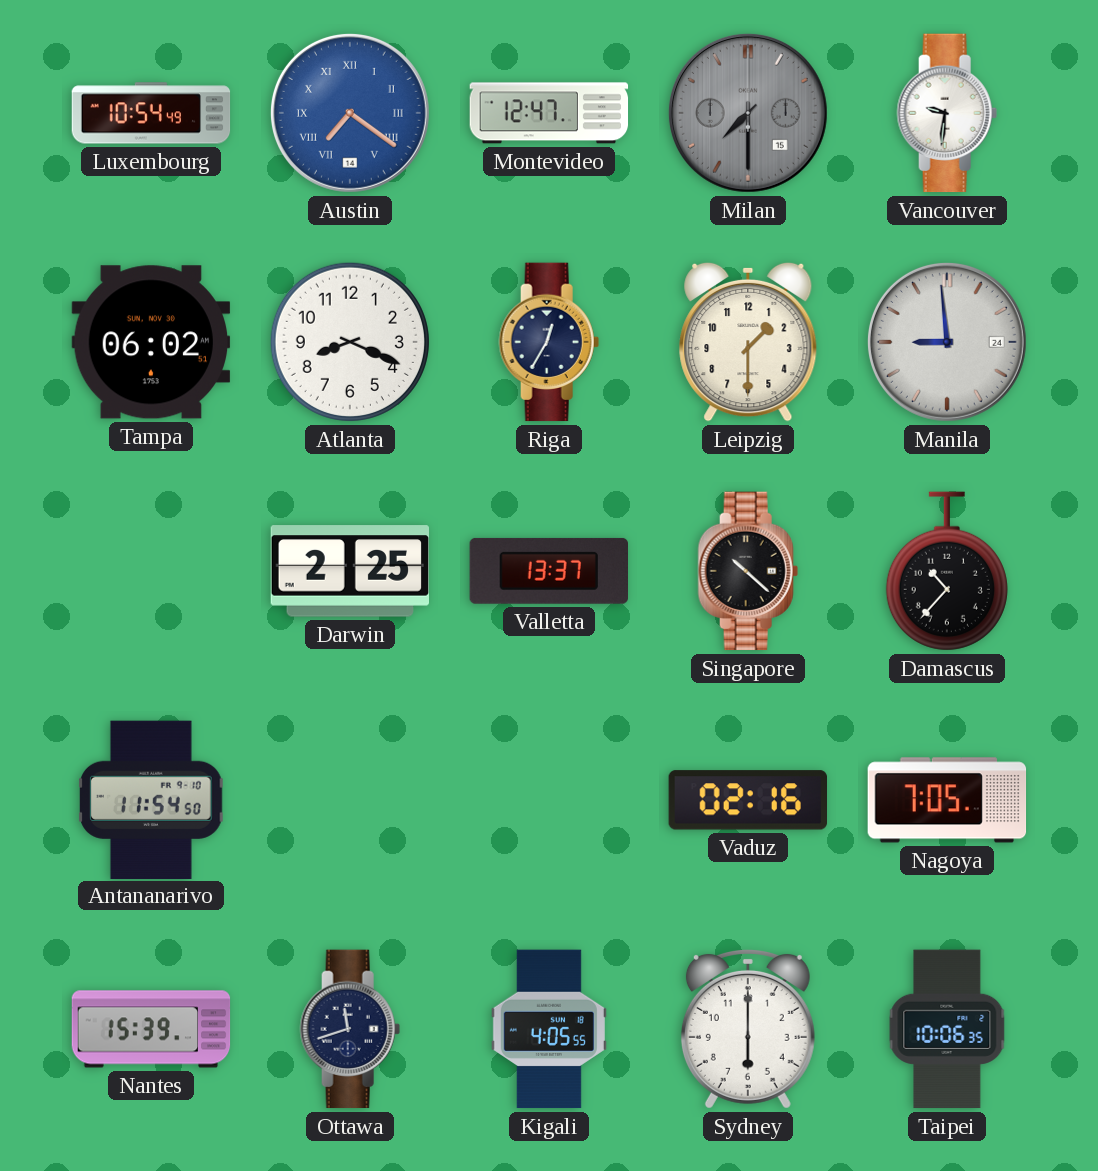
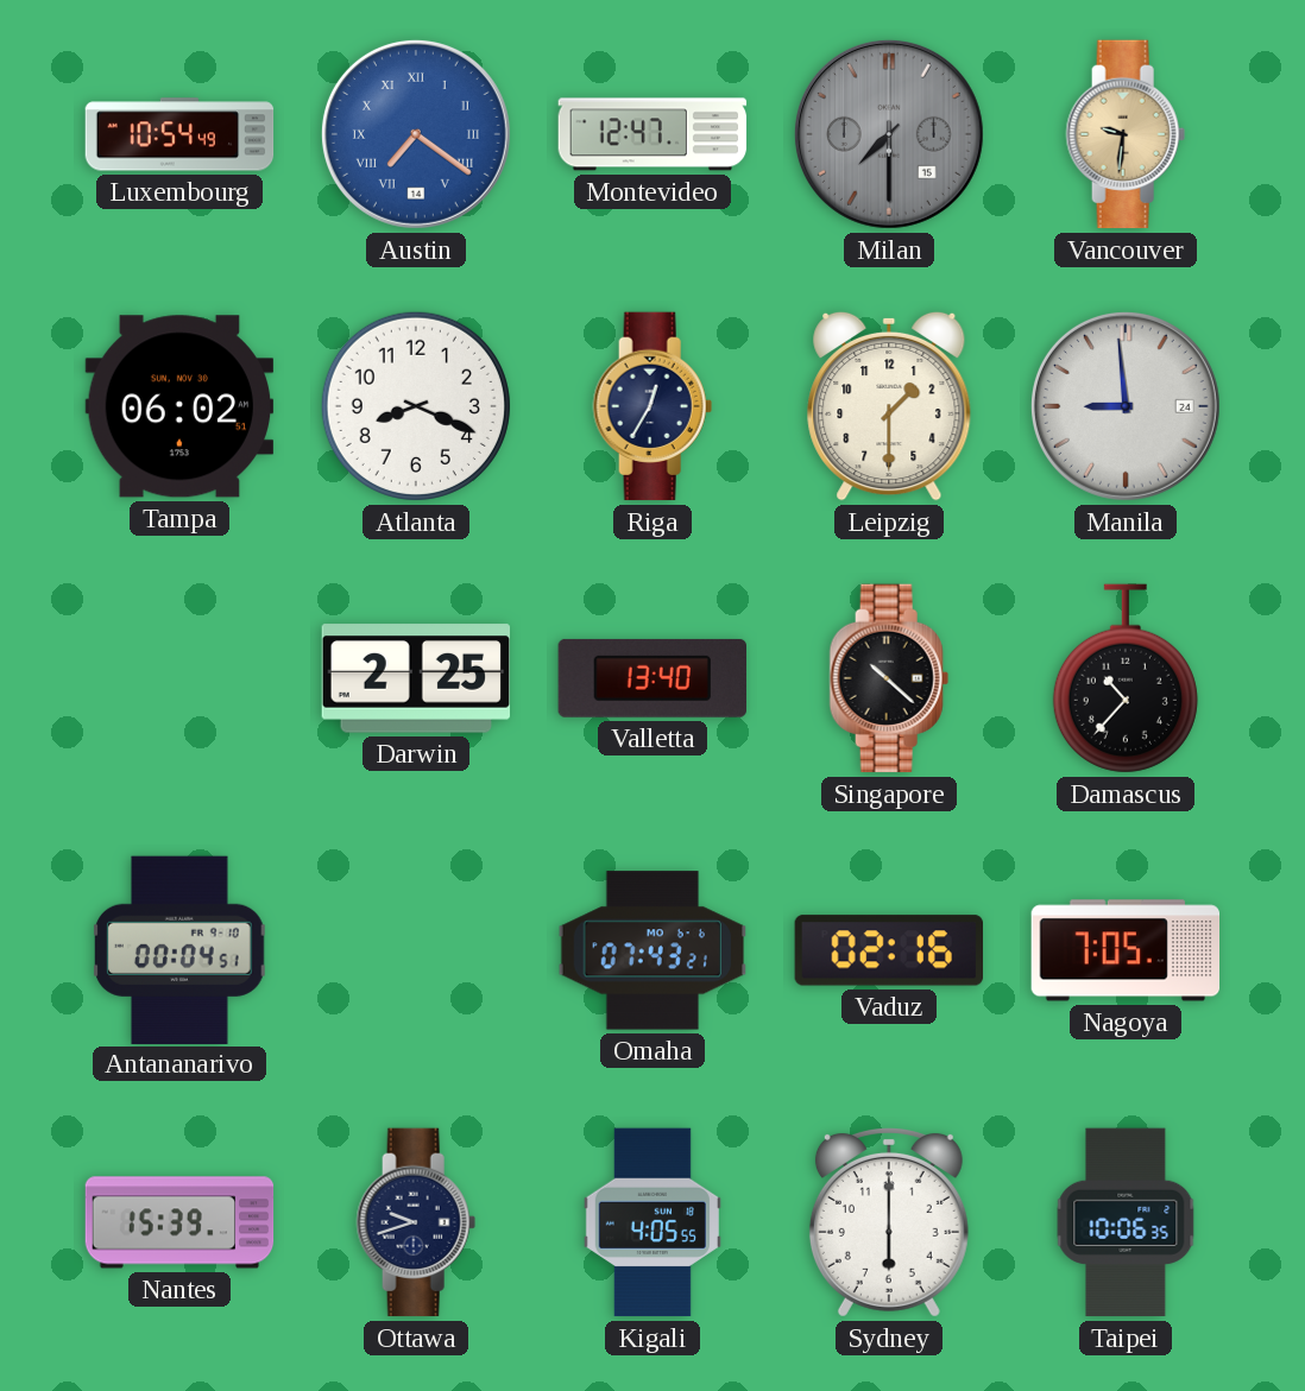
Vancouver dial: white -> champagne
Valletta: 13:37 -> 13:40
Antananarivo: 11:54 -> 00:04
Omaha: none -> 07:43
Ottawa: 11:42 -> 9:42
